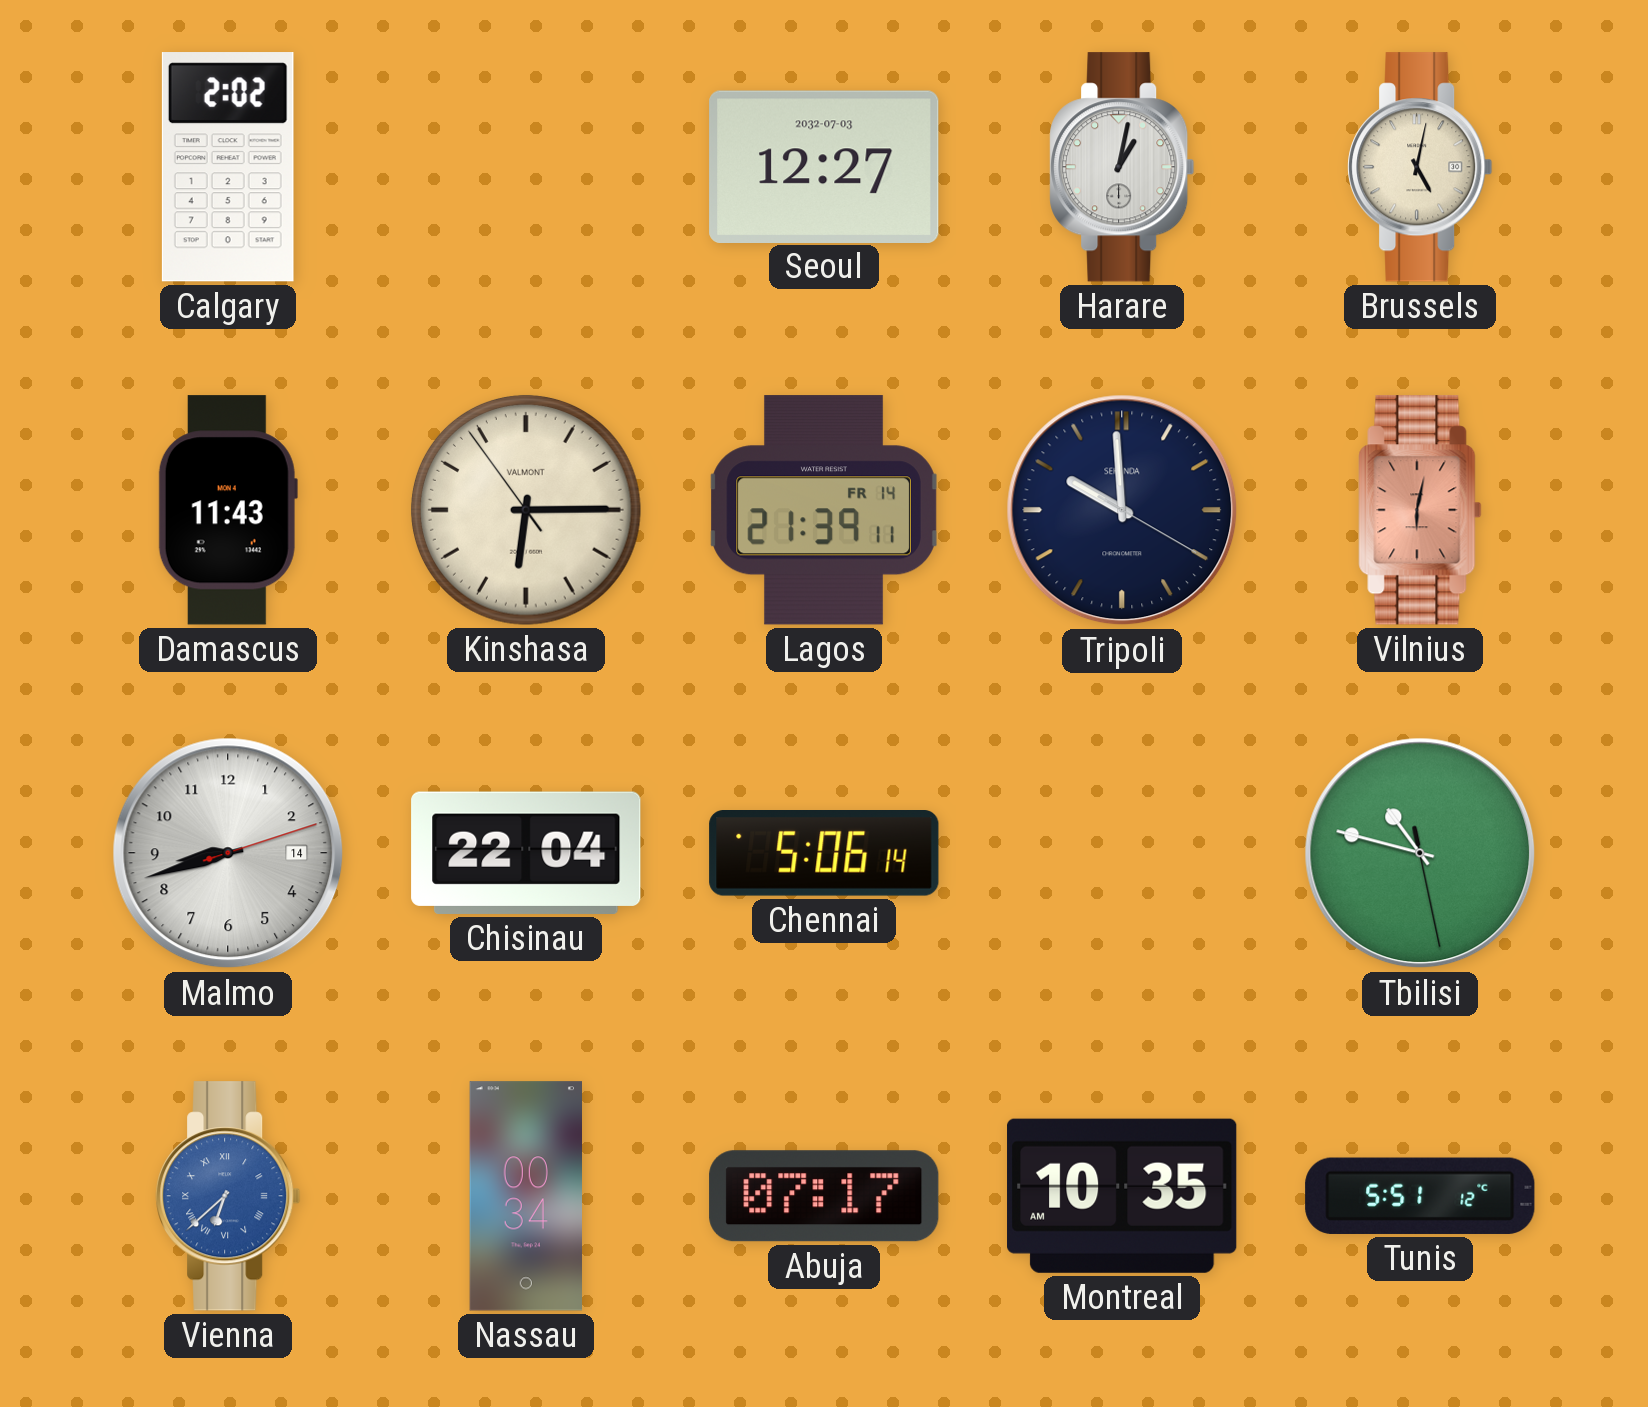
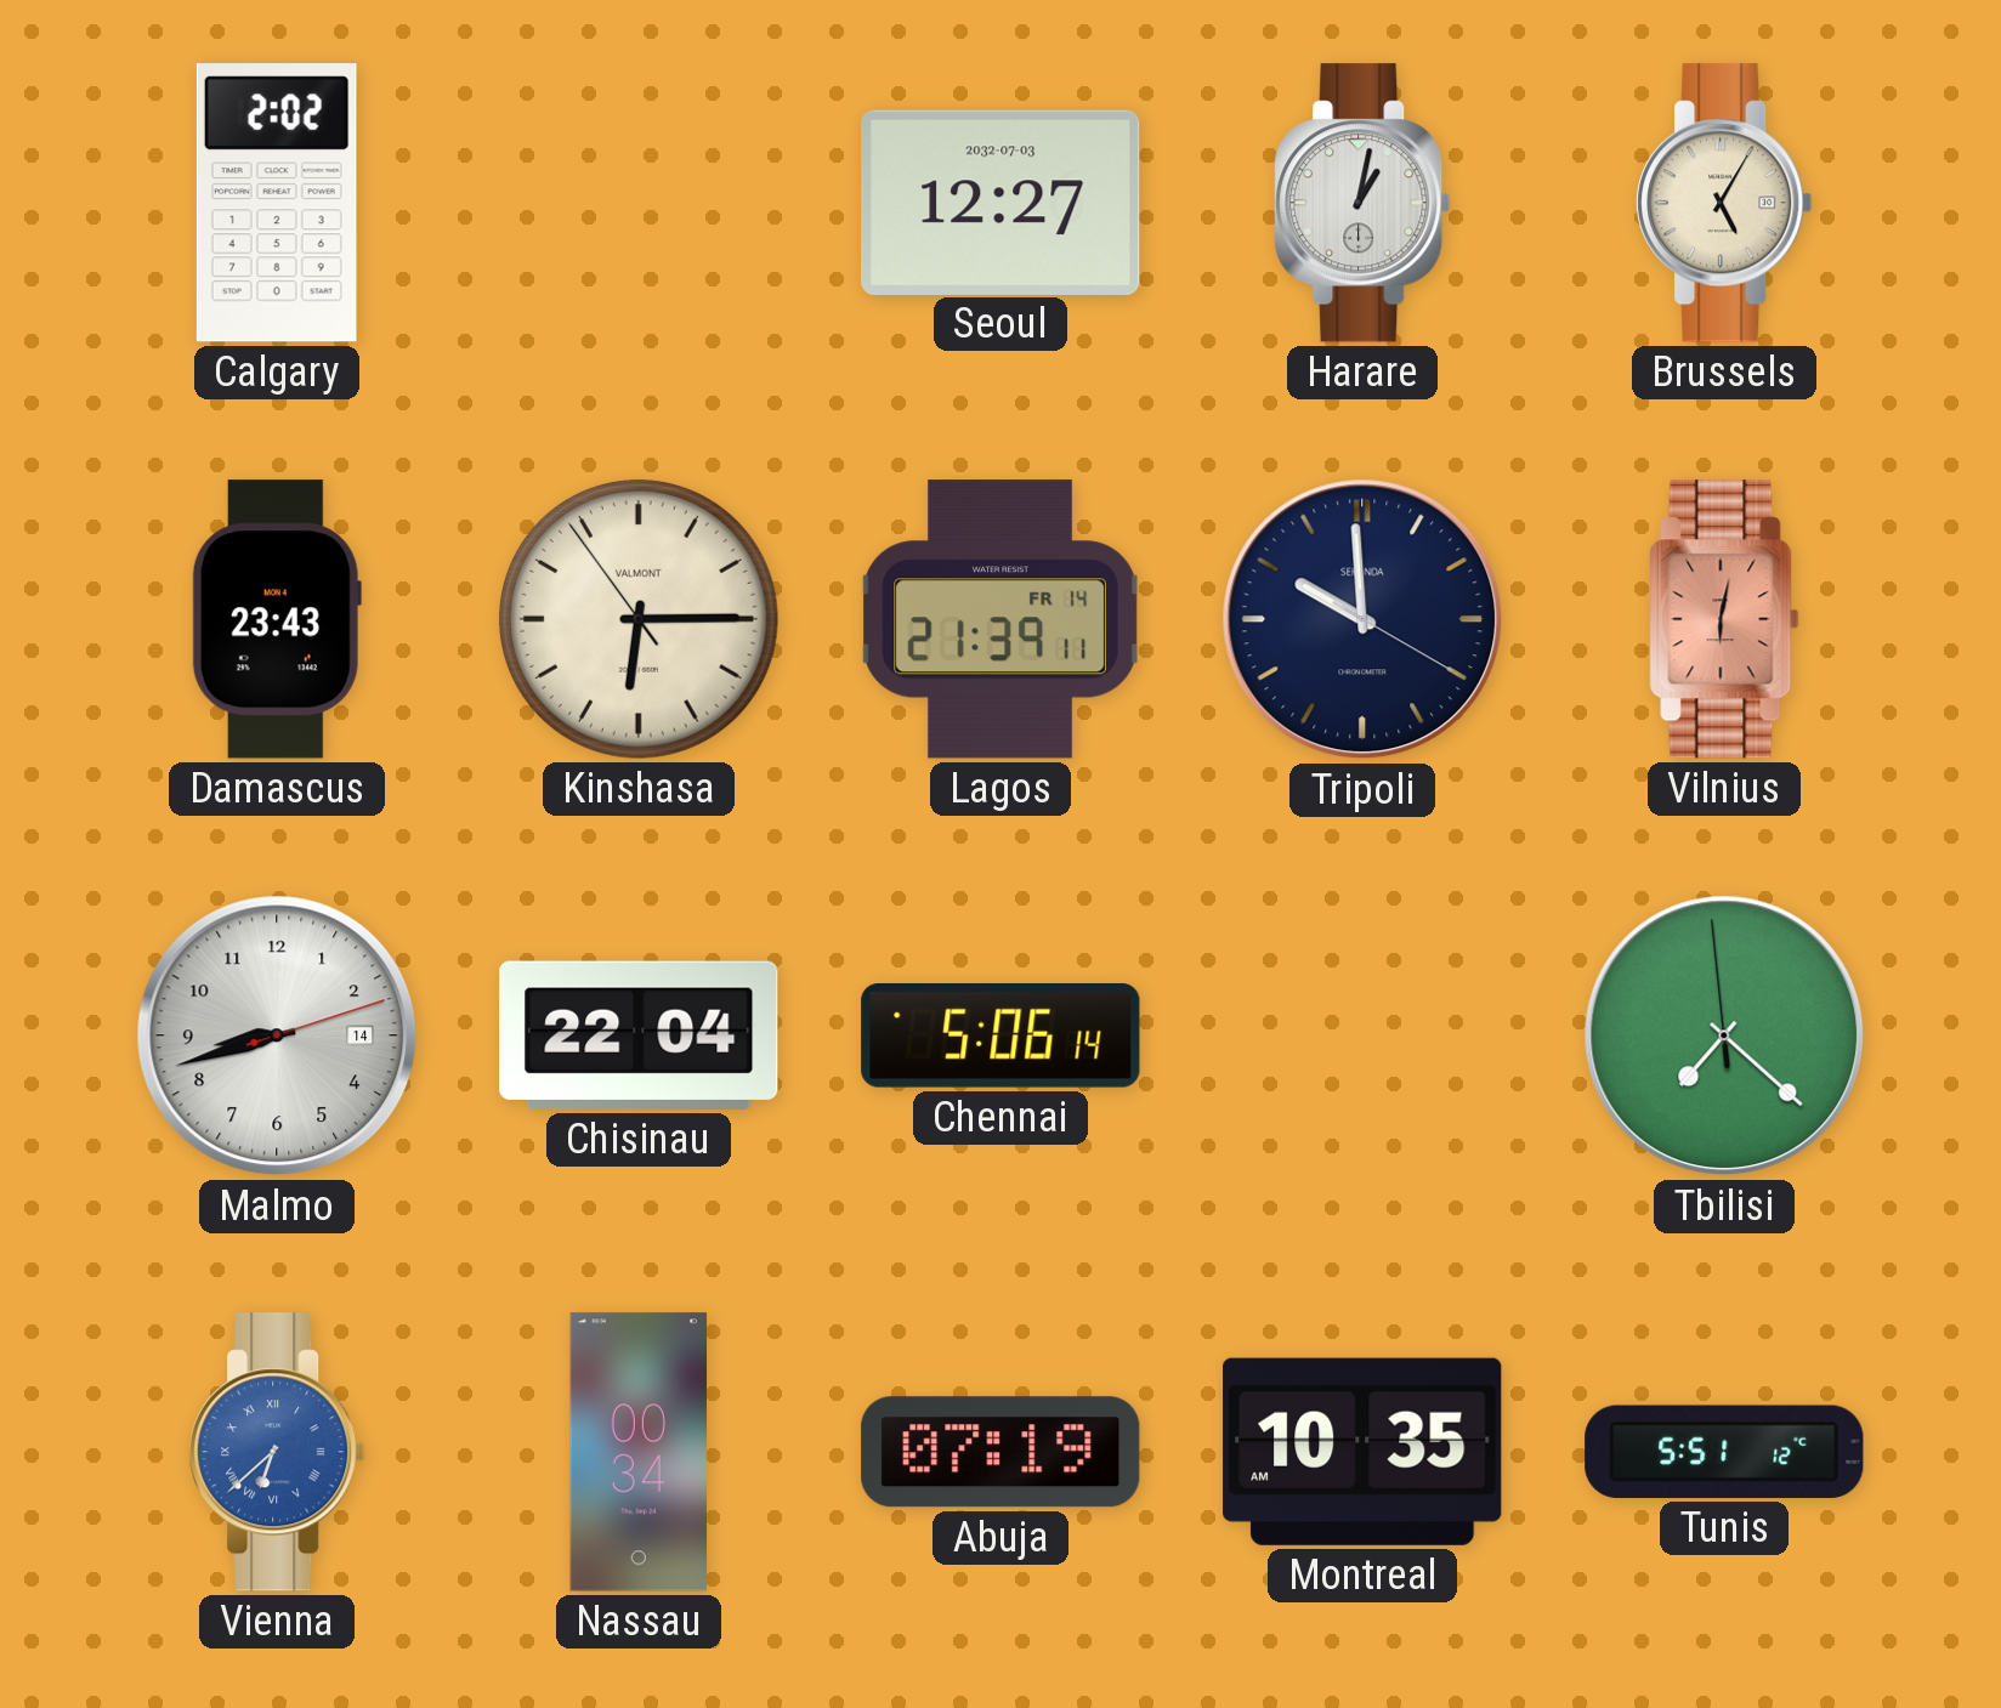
Brussels: 5:02 -> 5:05
Damascus: 11:43 -> 23:43
Tbilisi: 10:47 -> 7:21
Abuja: 07:17 -> 07:19
